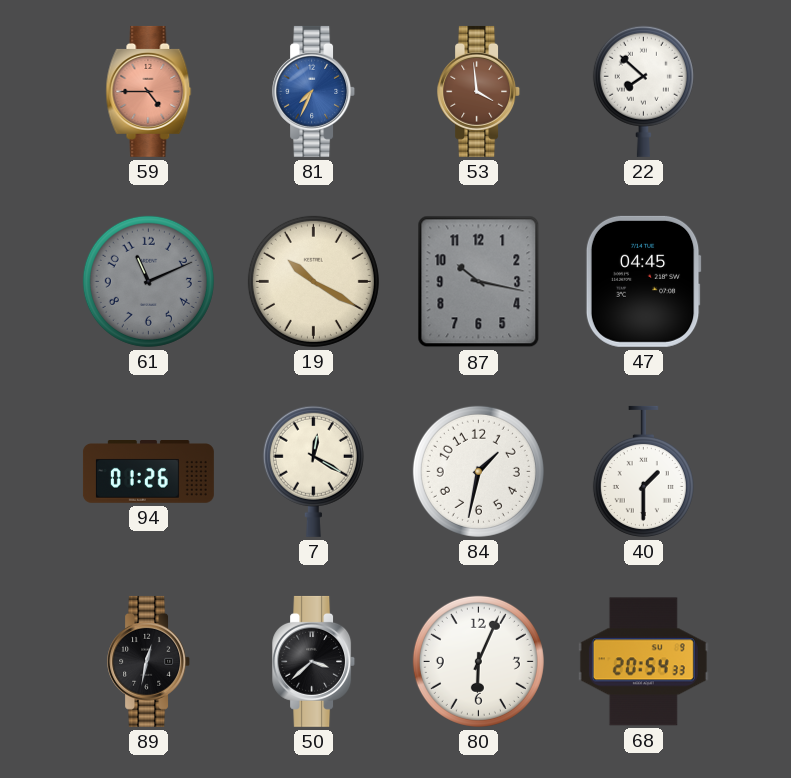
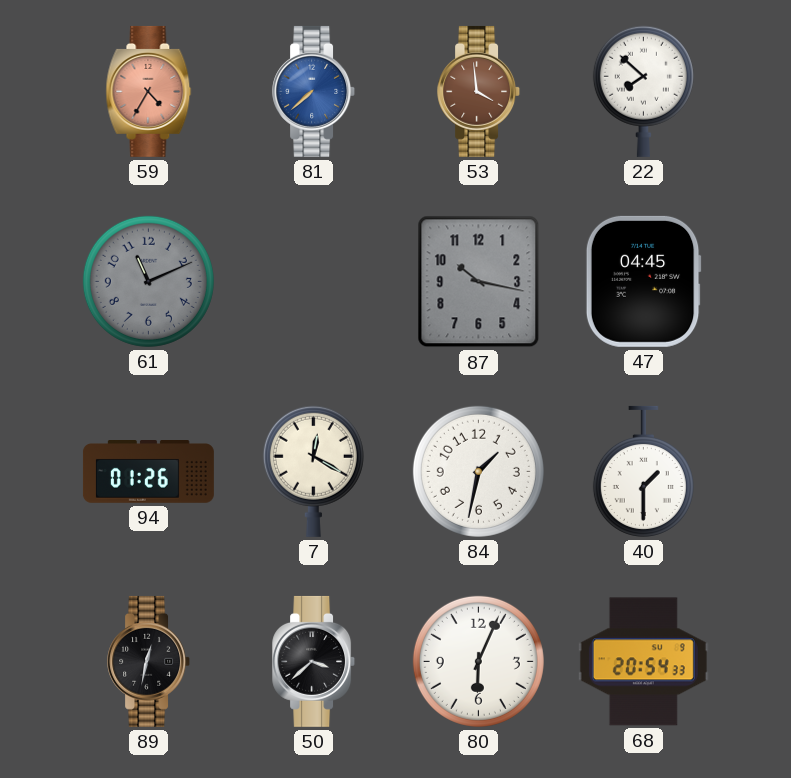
59: 4:45 -> 4:35
81: 7:34 -> 7:38
19: 10:20 -> none
